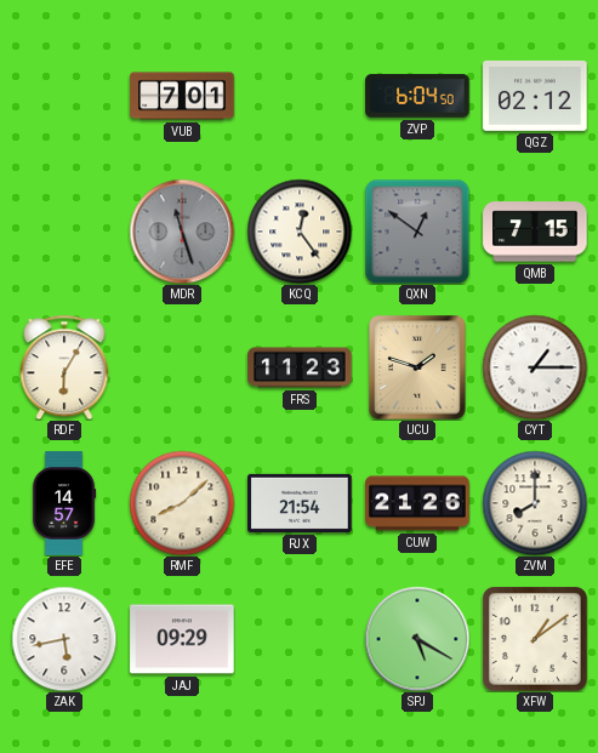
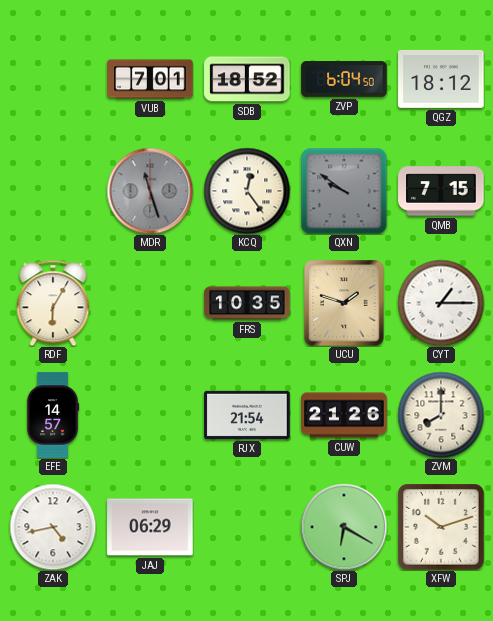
SDB: none -> 18:52
QGZ: 02:12 -> 18:12
QXN: 12:51 -> 9:51
FRS: 11:23 -> 10:35
RMF: 8:08 -> none
ZAK: 5:43 -> 4:43
JAJ: 09:29 -> 06:29
SPJ: 5:20 -> 6:20
XFW: 1:09 -> 10:12
